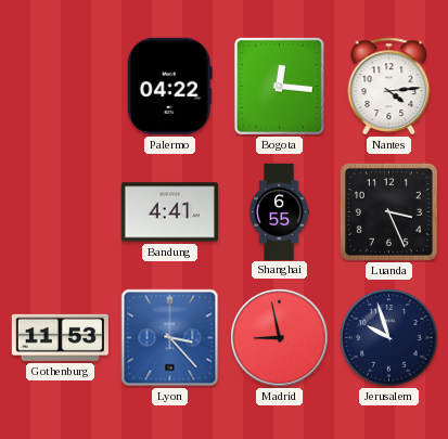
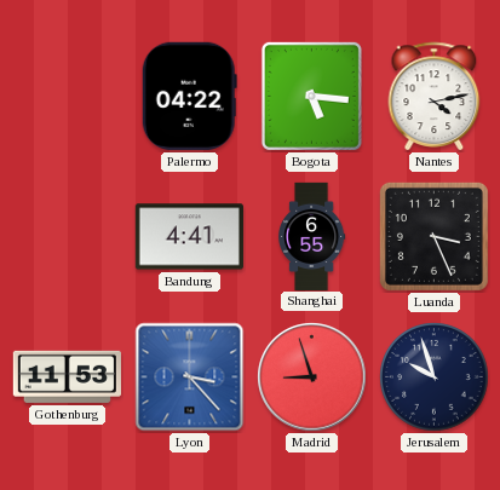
Bogota: 12:16 -> 5:16
Nantes: 4:14 -> 4:13
Madrid: 8:58 -> 8:57
